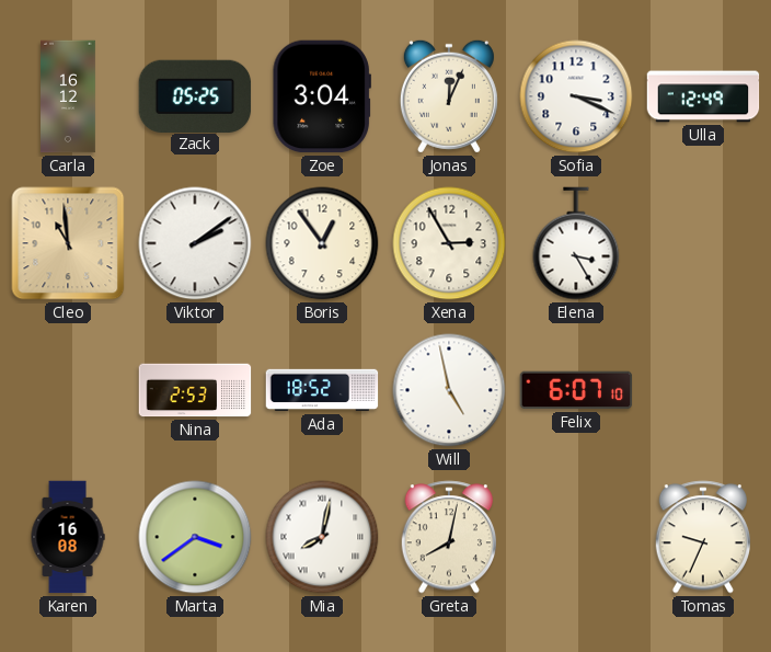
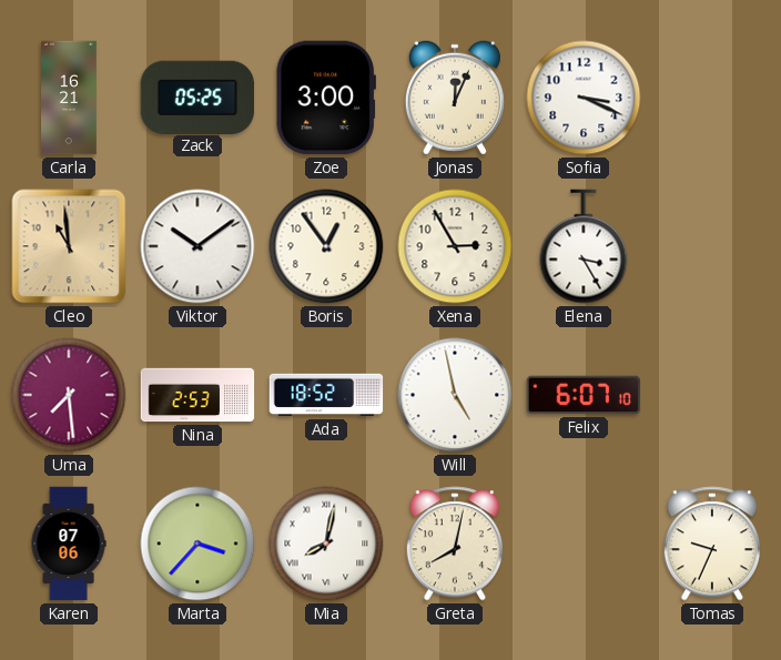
Carla: 16:12 -> 16:21
Zoe: 3:04 -> 3:00
Ulla: 12:49 -> none
Viktor: 2:09 -> 10:09
Uma: none -> 7:29
Karen: 16:08 -> 07:06
Marta: 3:39 -> 3:37
